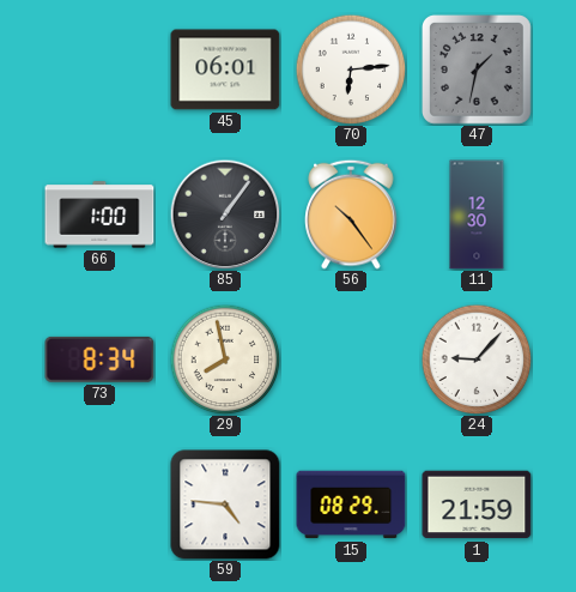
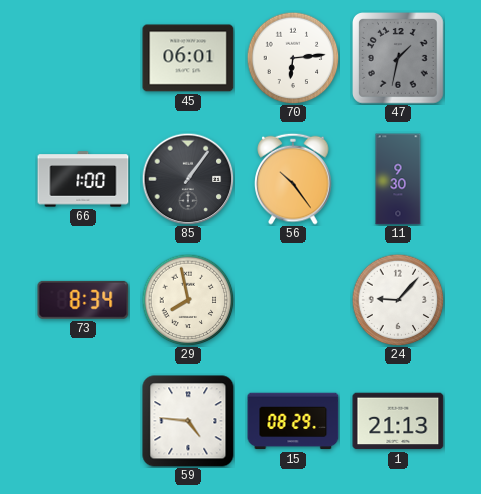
11: 12:30 -> 9:30
1: 21:59 -> 21:13
